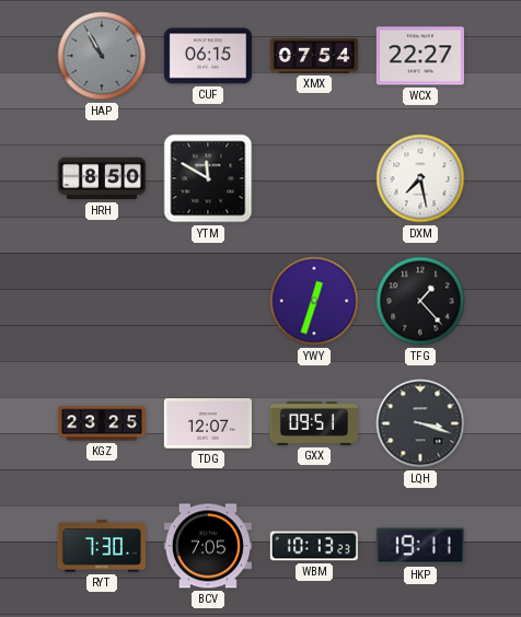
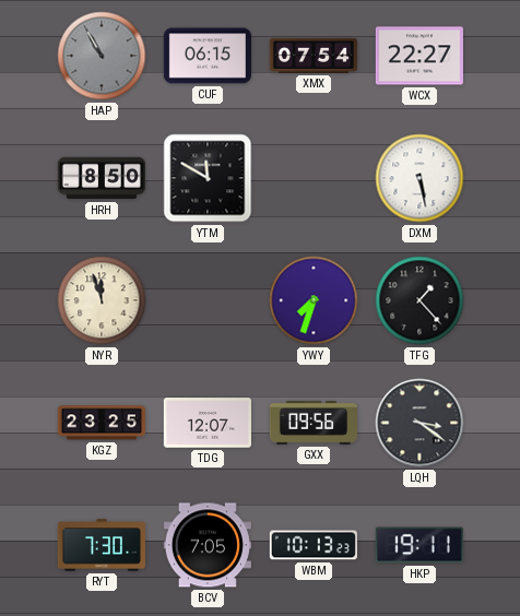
DXM: 7:28 -> 5:28
NYR: none -> 11:57
YWY: 12:33 -> 7:33
GXX: 09:51 -> 09:56
LQH: 3:18 -> 3:21
